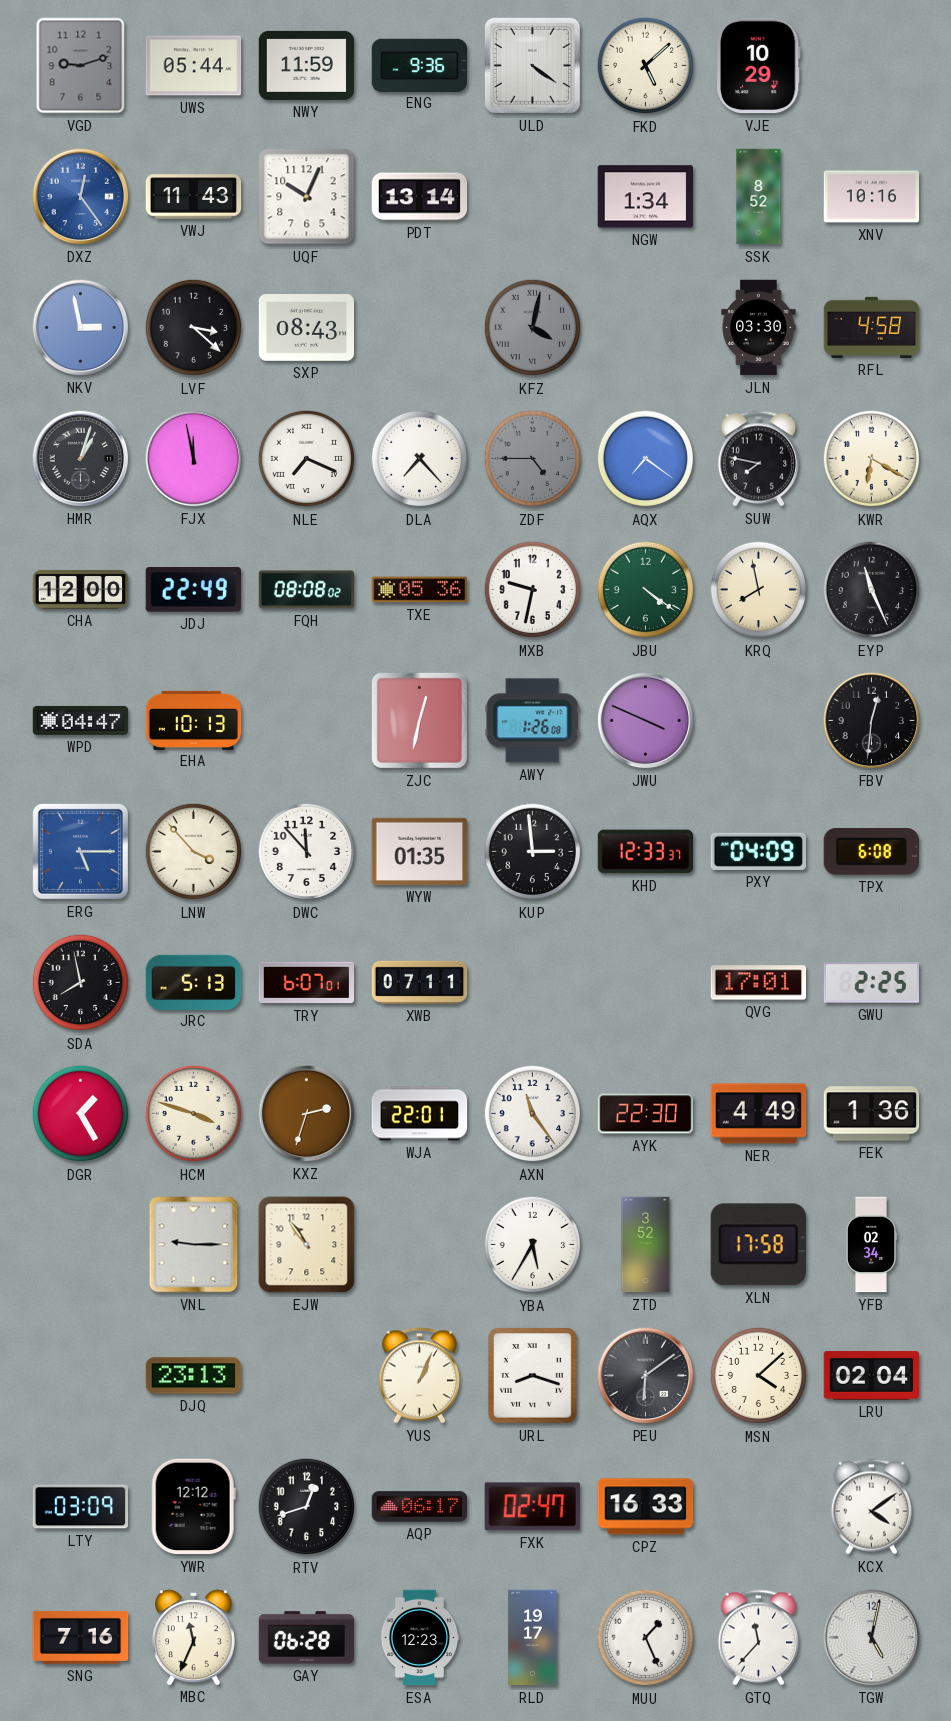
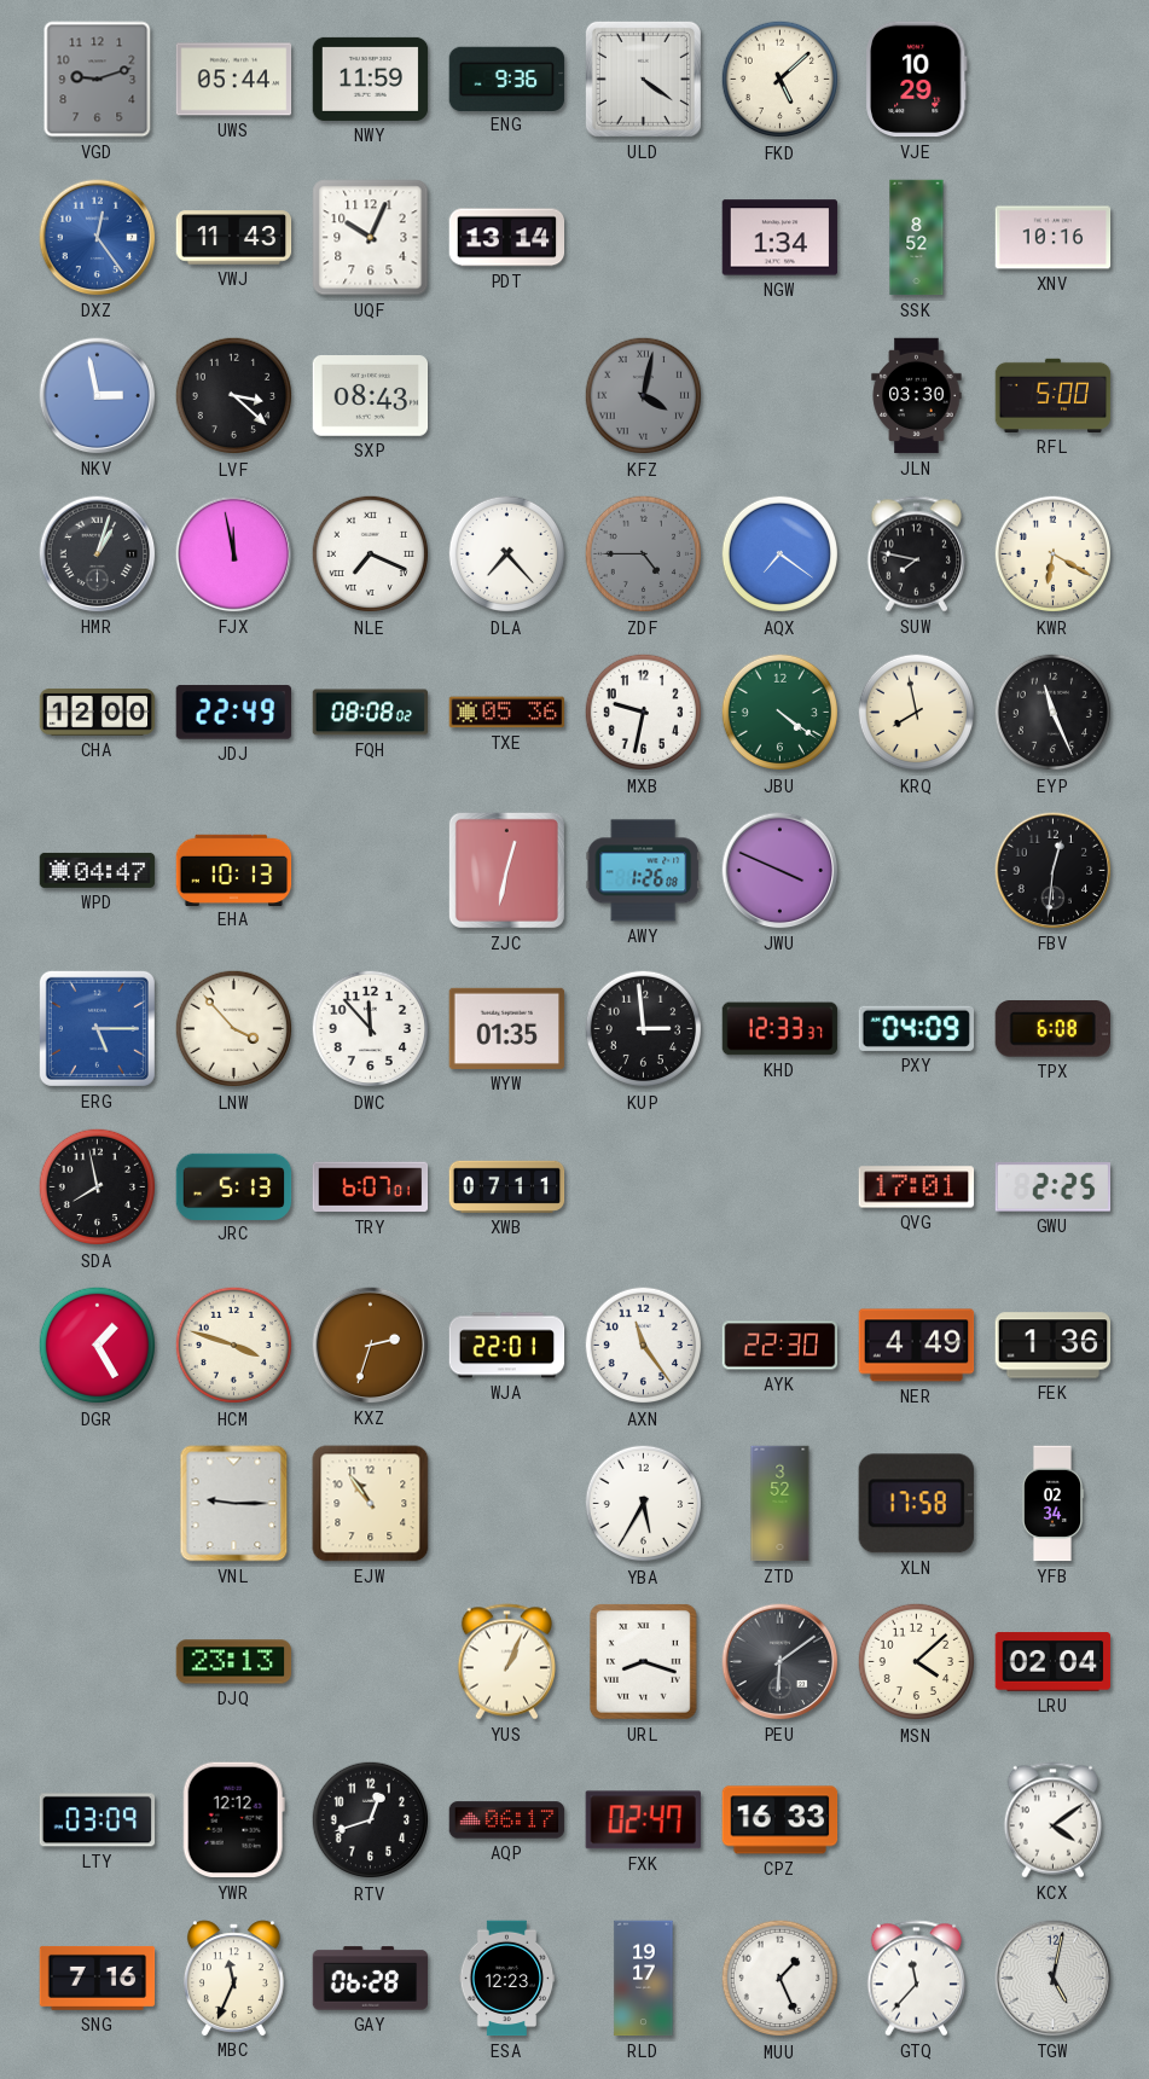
RFL: 4:58 -> 5:00
